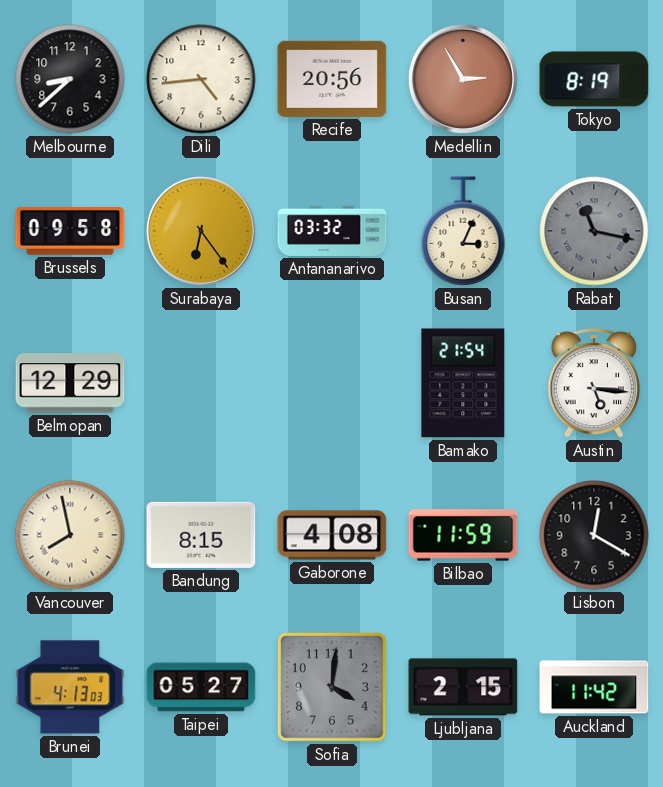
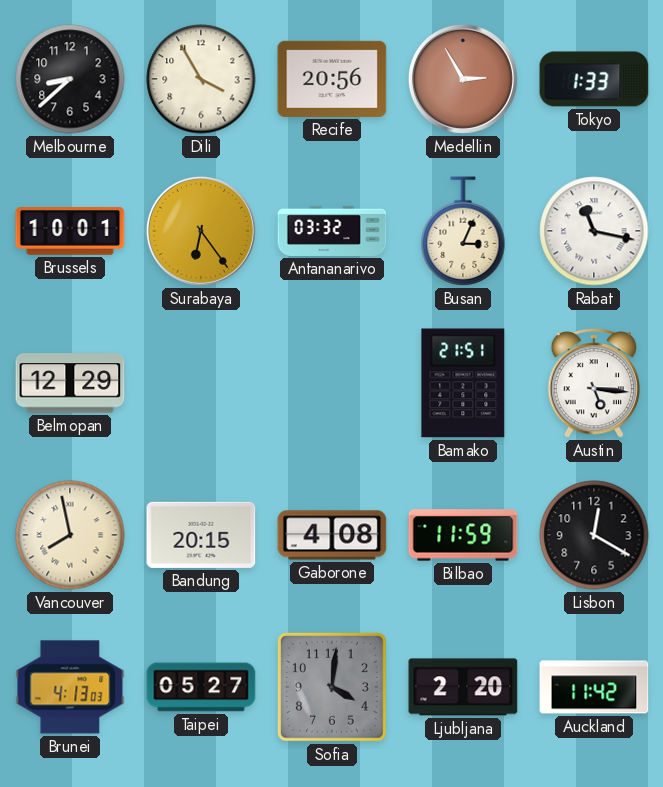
Dili: 4:44 -> 3:55
Tokyo: 8:19 -> 1:33
Brussels: 09:58 -> 10:01
Rabat dial: grey -> white
Bamako: 21:54 -> 21:51
Bandung: 8:15 -> 20:15
Ljubljana: 2:15 -> 2:20
